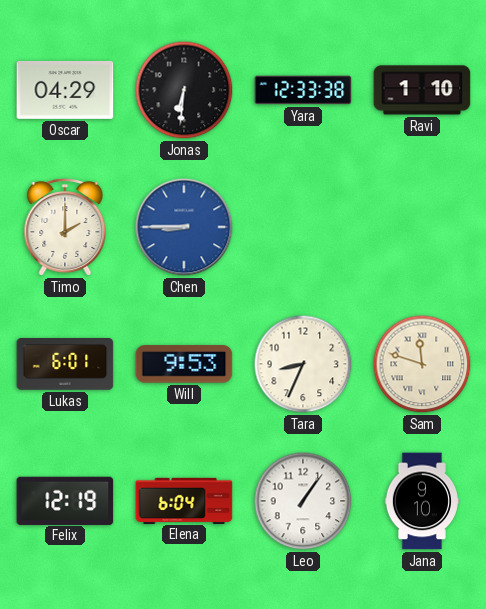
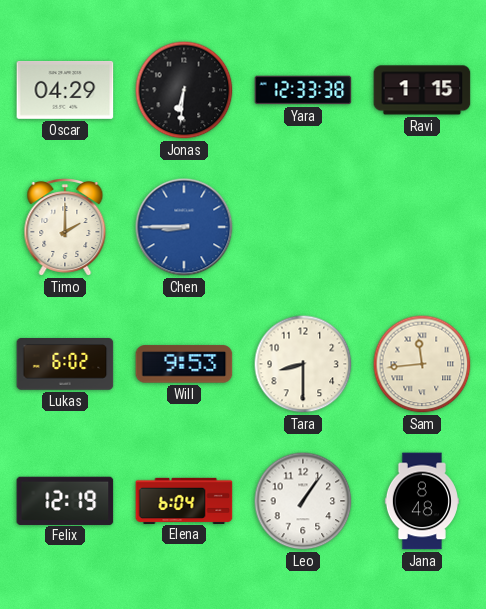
Ravi: 1:10 -> 1:15
Lukas: 6:01 -> 6:02
Tara: 8:34 -> 8:30
Sam: 11:48 -> 11:44
Jana: 9:10 -> 8:48
